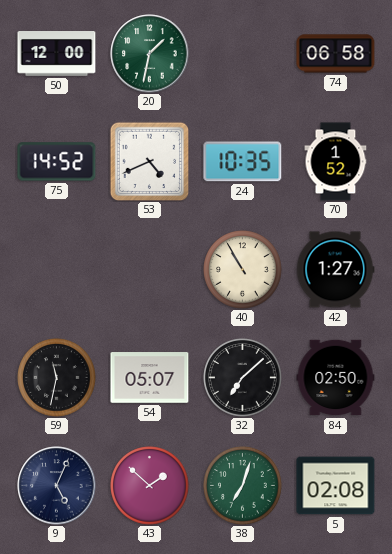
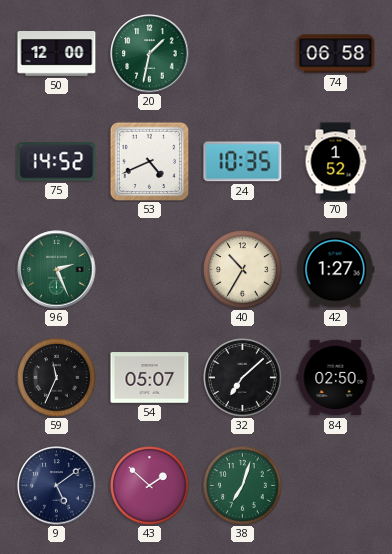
96: none -> 2:26
40: 10:55 -> 10:35
59: 11:32 -> 11:34
9: 5:04 -> 5:09
5: 02:08 -> none
